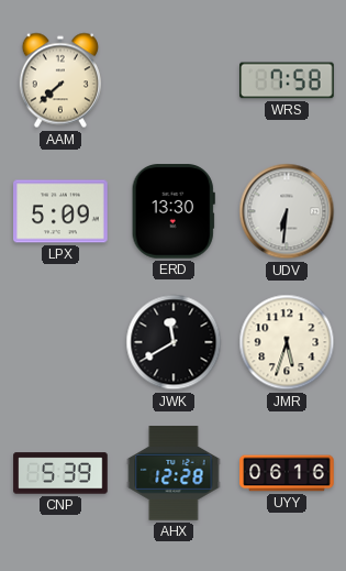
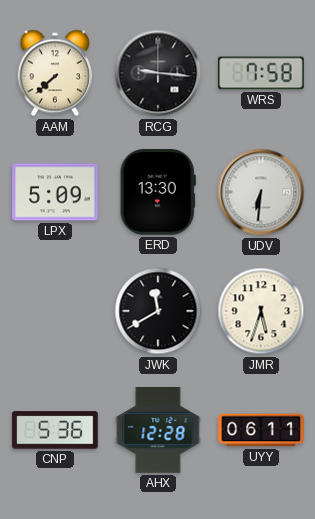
RCG: none -> 9:16
CNP: 5:39 -> 5:36
UYY: 06:16 -> 06:11
